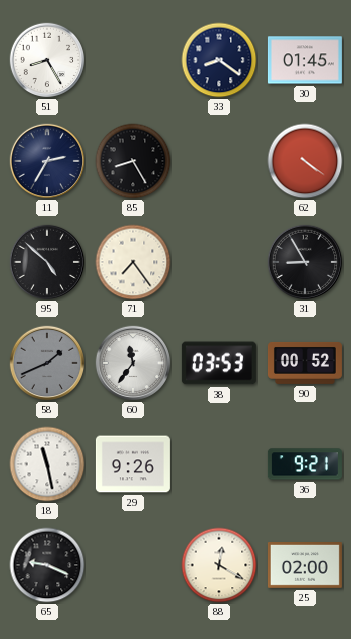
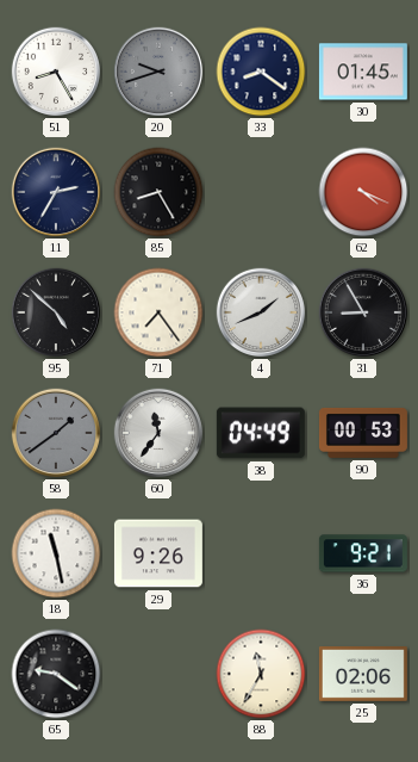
20: none -> 9:42
62: 4:21 -> 4:19
4: none -> 1:41
58: 1:41 -> 1:39
38: 03:53 -> 04:49
90: 00:52 -> 00:53
65: 9:19 -> 9:21
88: 12:20 -> 11:35
25: 02:00 -> 02:06
